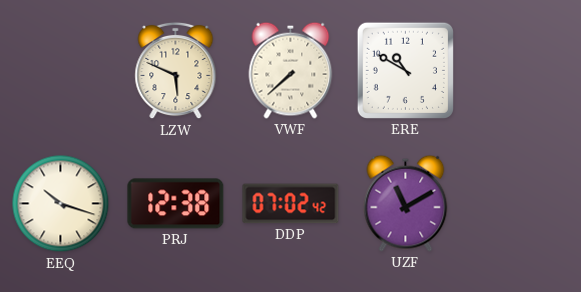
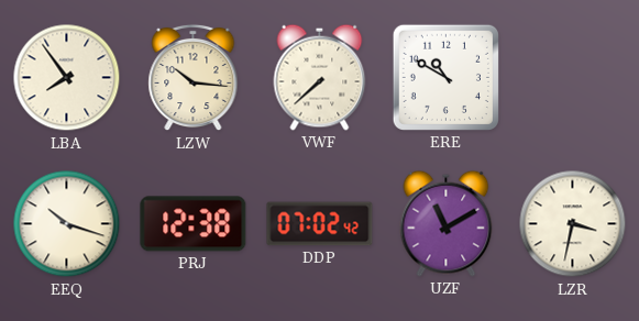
LBA: none -> 7:54
LZW: 5:49 -> 10:16
LZR: none -> 3:32
